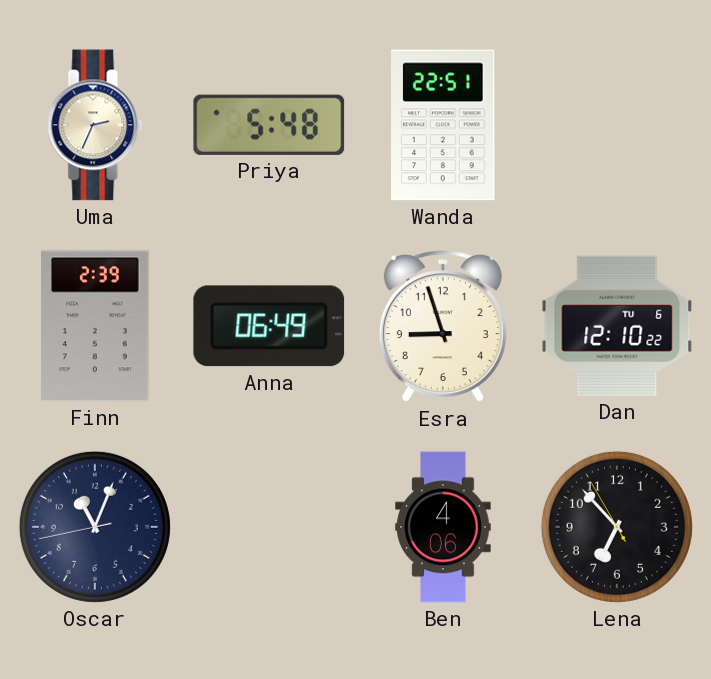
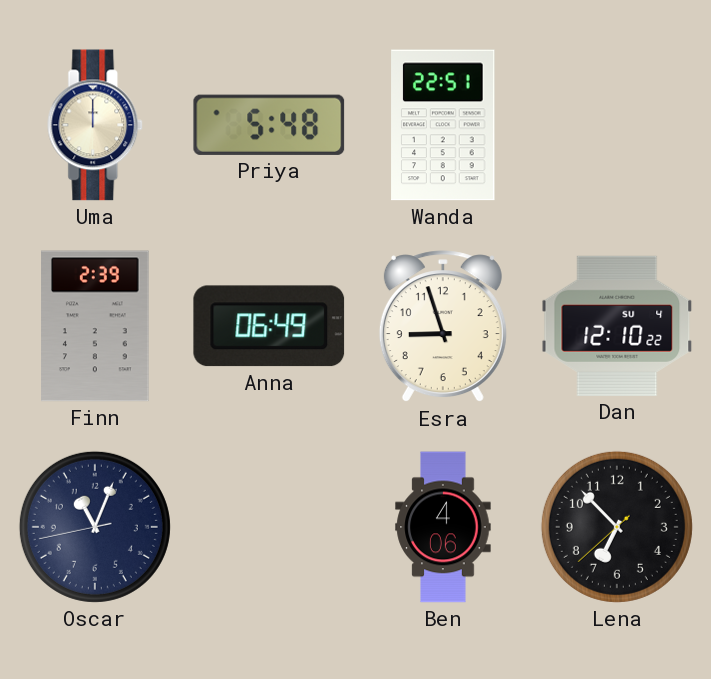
Uma: 2:34 -> 12:00
Dan date: TU 6 -> SU 4
Lena: 6:52:55 -> 6:52:38
